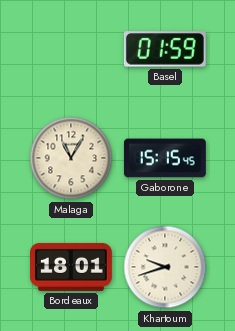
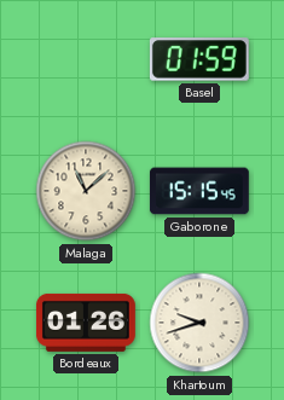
Malaga: 11:05 -> 11:08
Bordeaux: 18:01 -> 01:26
